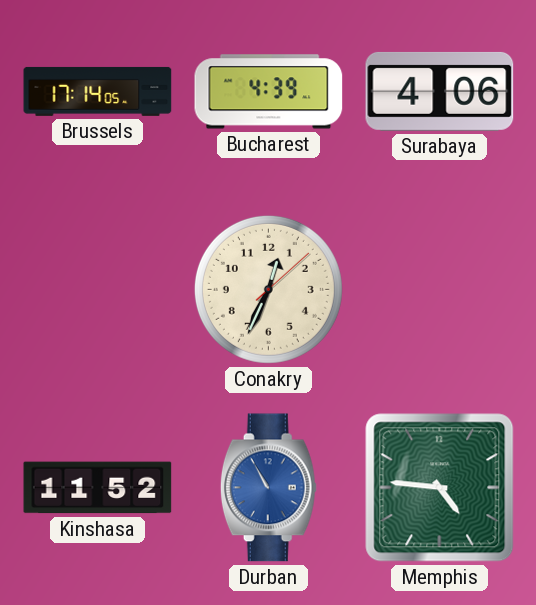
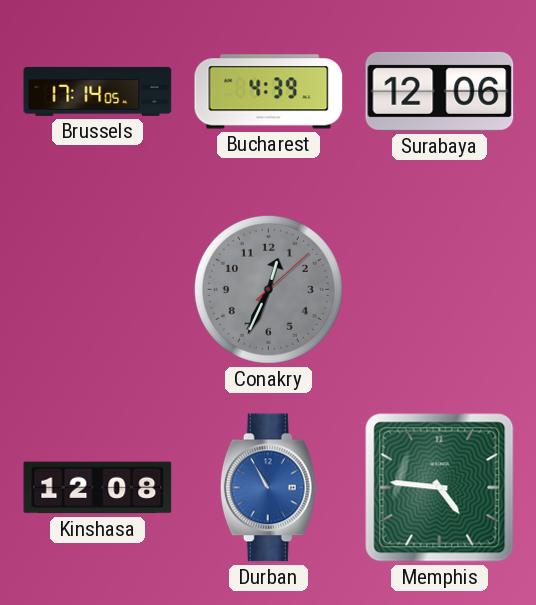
Surabaya: 4:06 -> 12:06
Conakry dial: cream -> grey
Kinshasa: 11:52 -> 12:08
